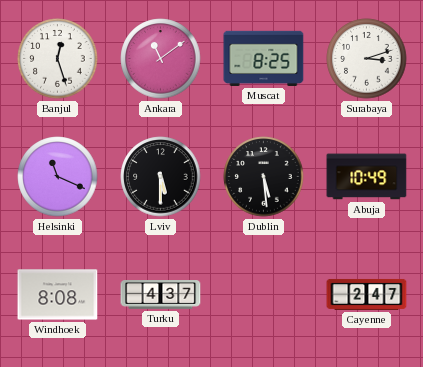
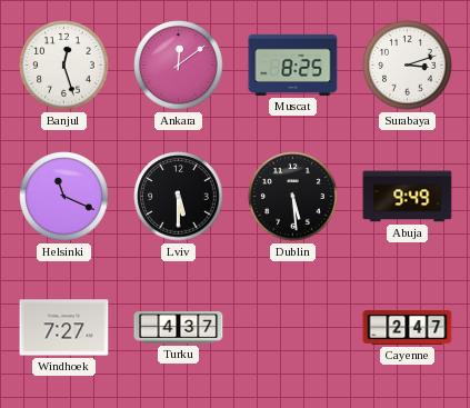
Ankara: 11:09 -> 12:09
Abuja: 10:49 -> 9:49
Windhoek: 8:08 -> 7:27
